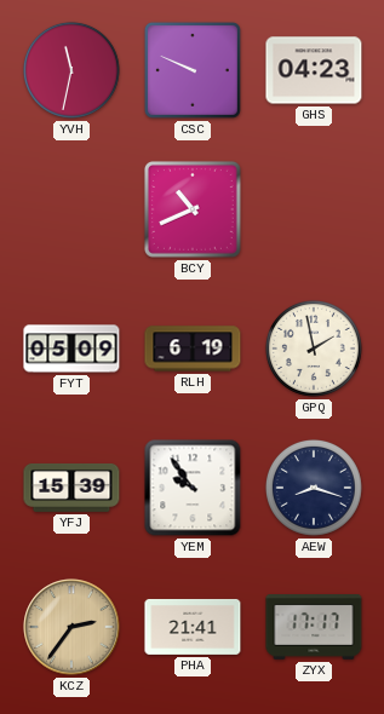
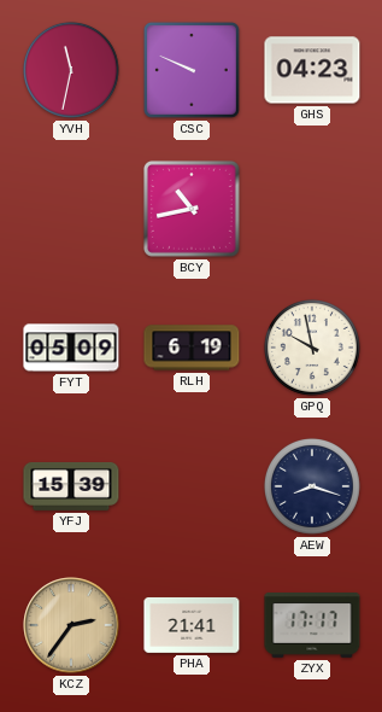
BCY: 10:41 -> 10:43
GPQ: 1:58 -> 9:58
YEM: 9:54 -> none
